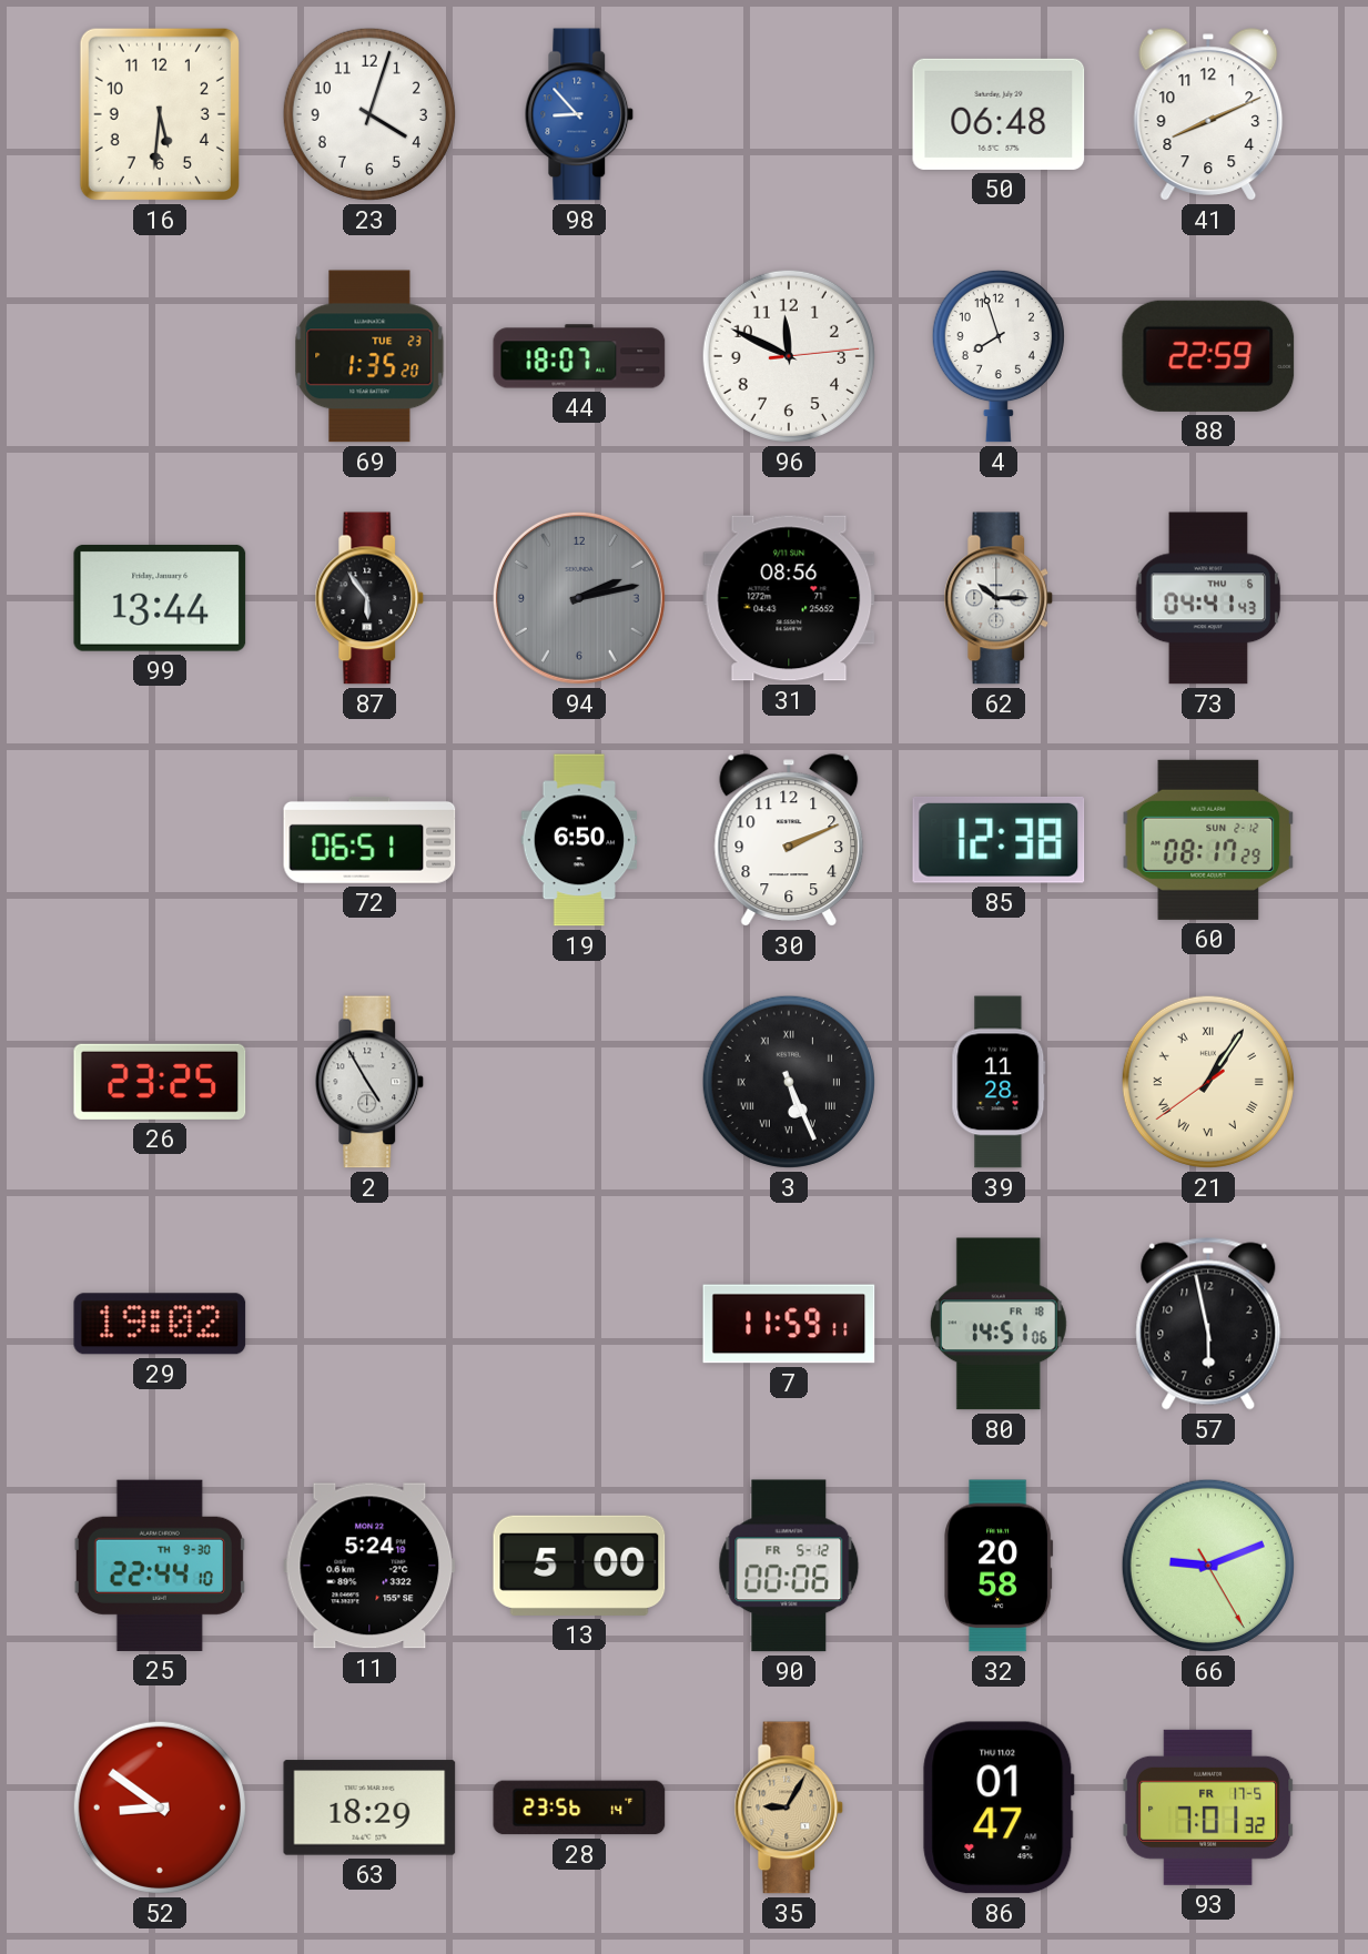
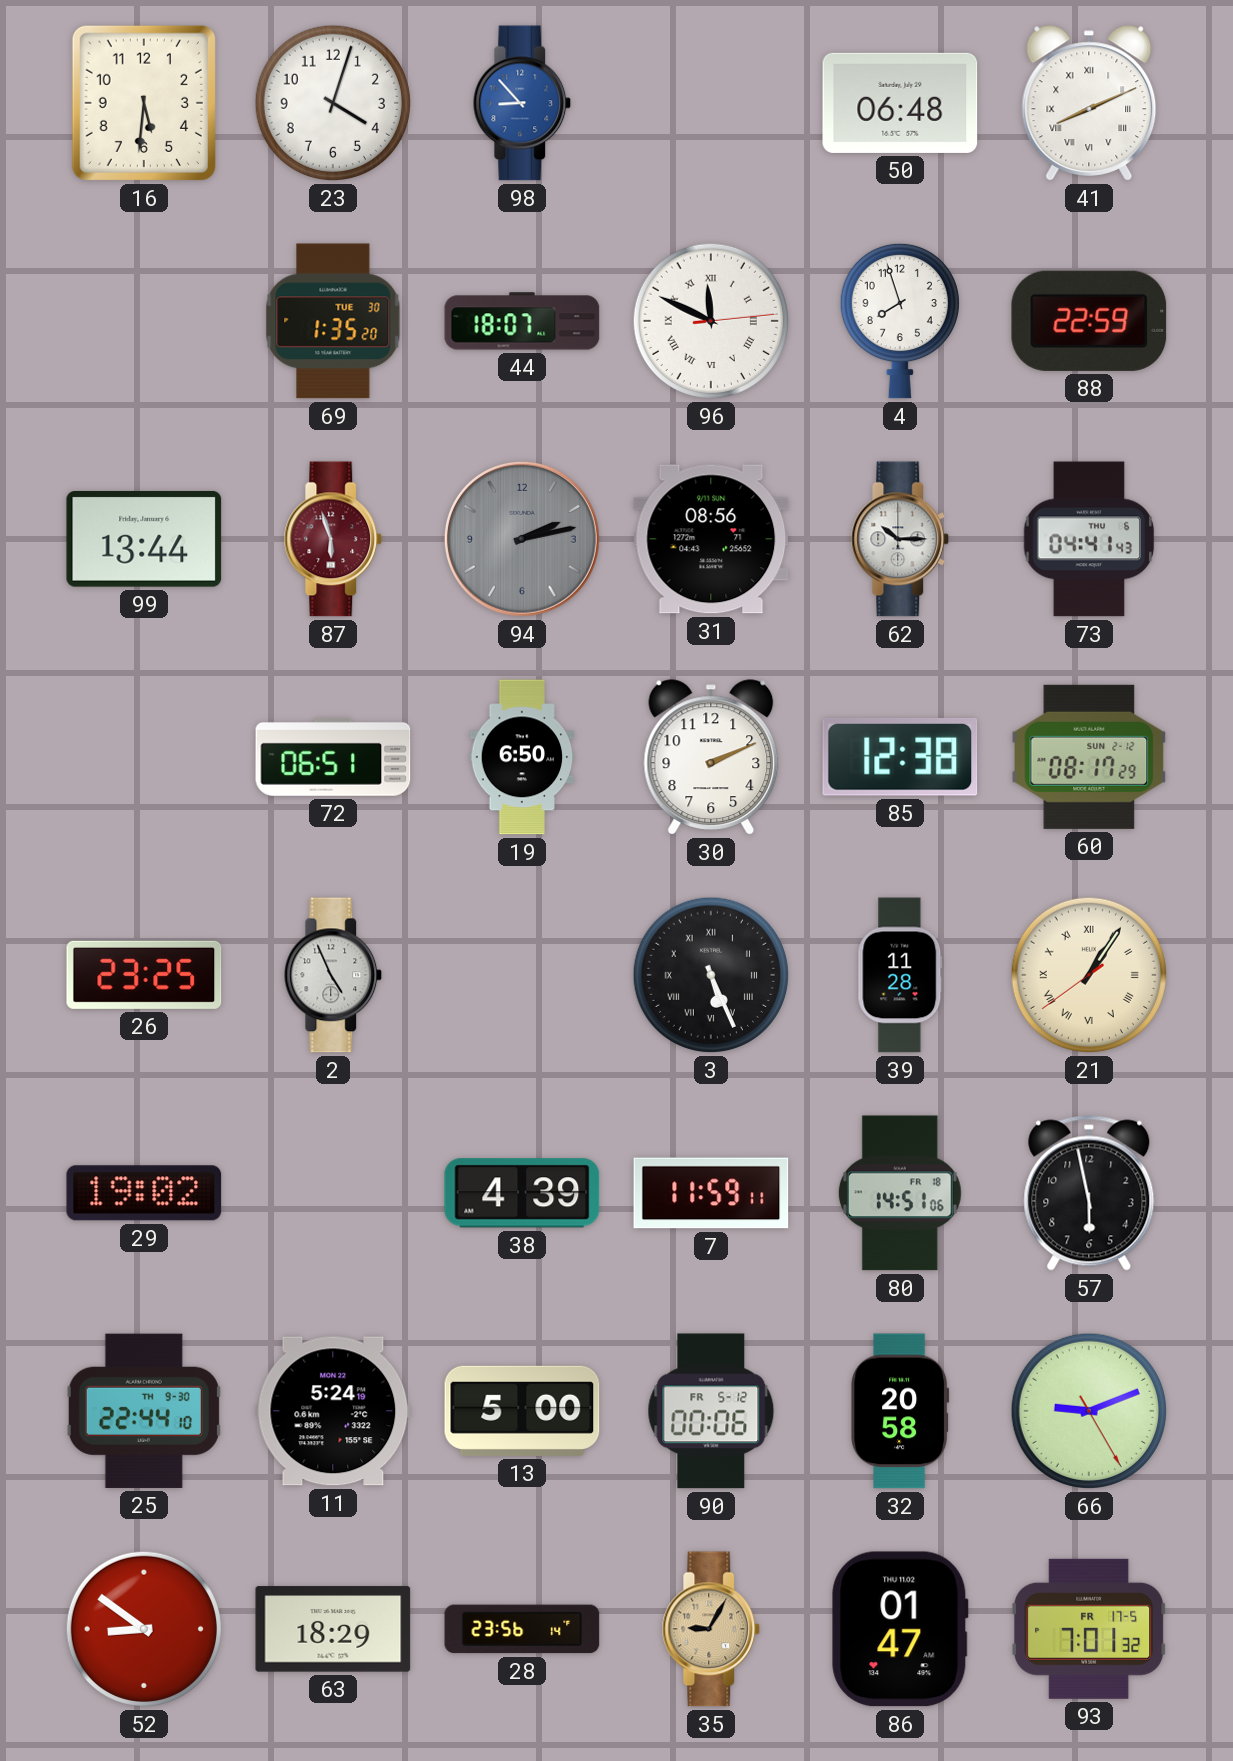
41 numerals: Arabic -> Roman
69 date: TUE 23 -> TUE 30
96 numerals: Arabic -> Roman
87: 5:54 -> 5:57
87 dial: black -> burgundy
2: 4:55 -> 4:56
38: none -> 4:39
